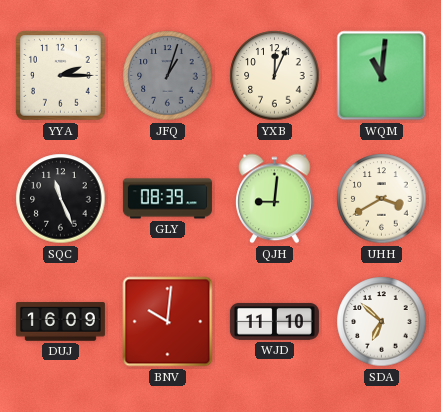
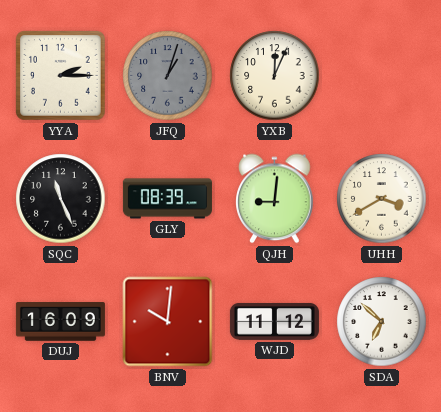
WQM: 11:01 -> none
WJD: 11:10 -> 11:12
